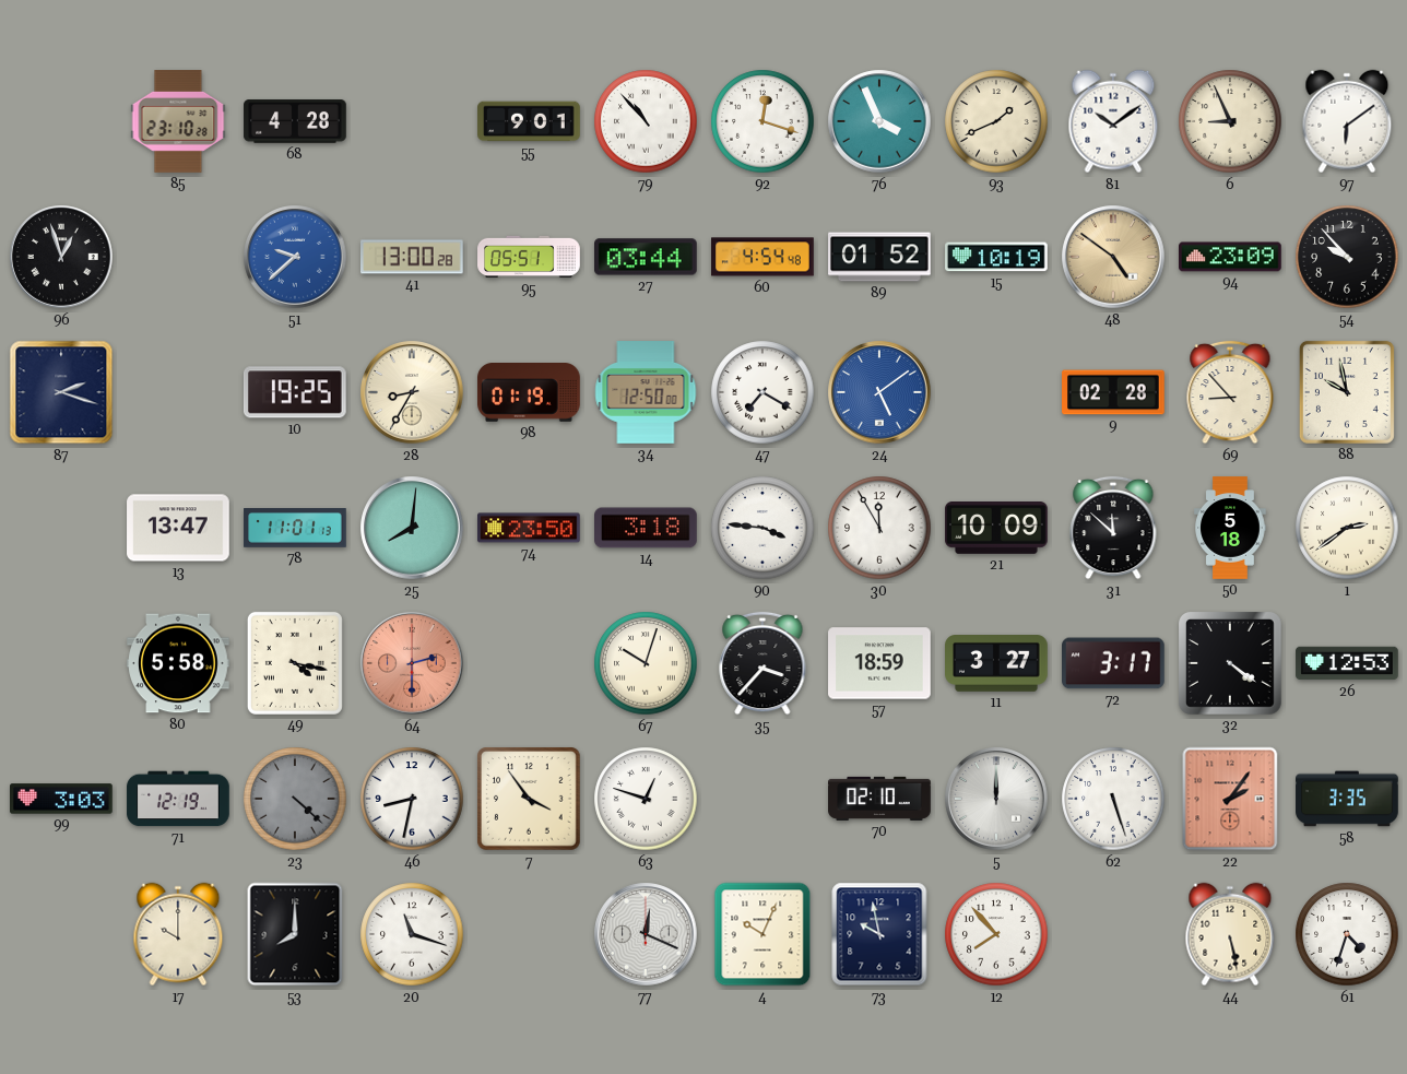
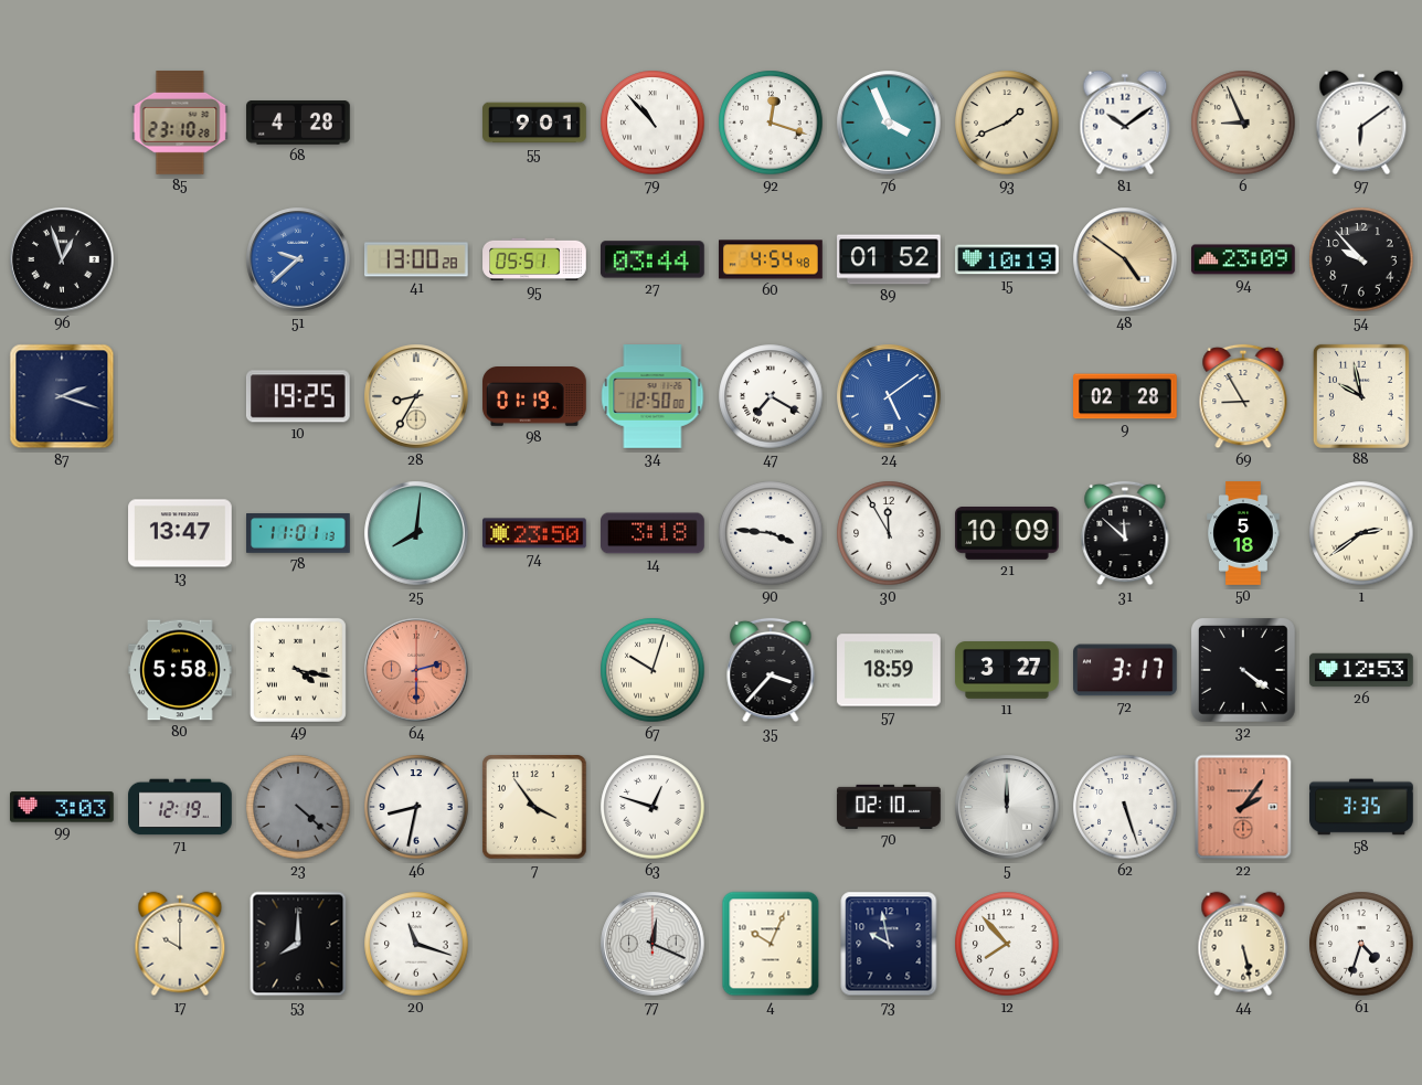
69: 8:53 -> 8:55
